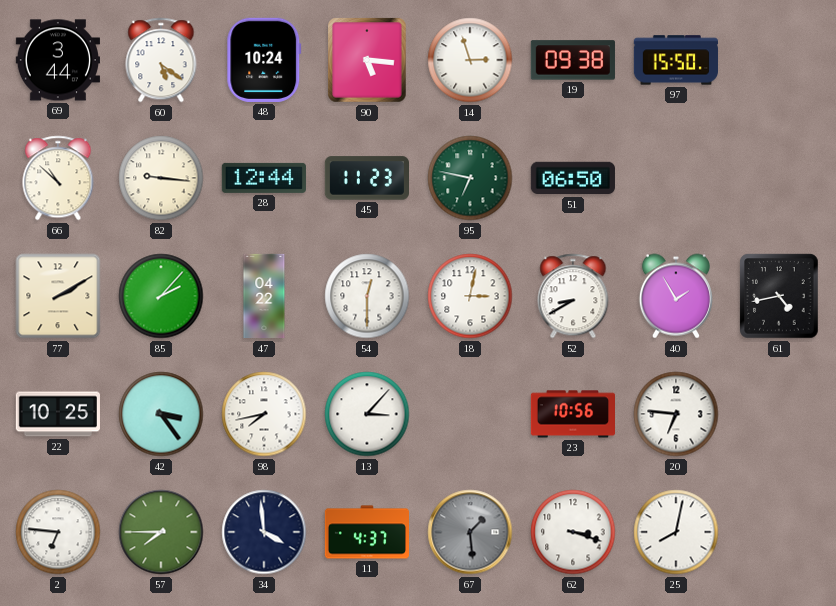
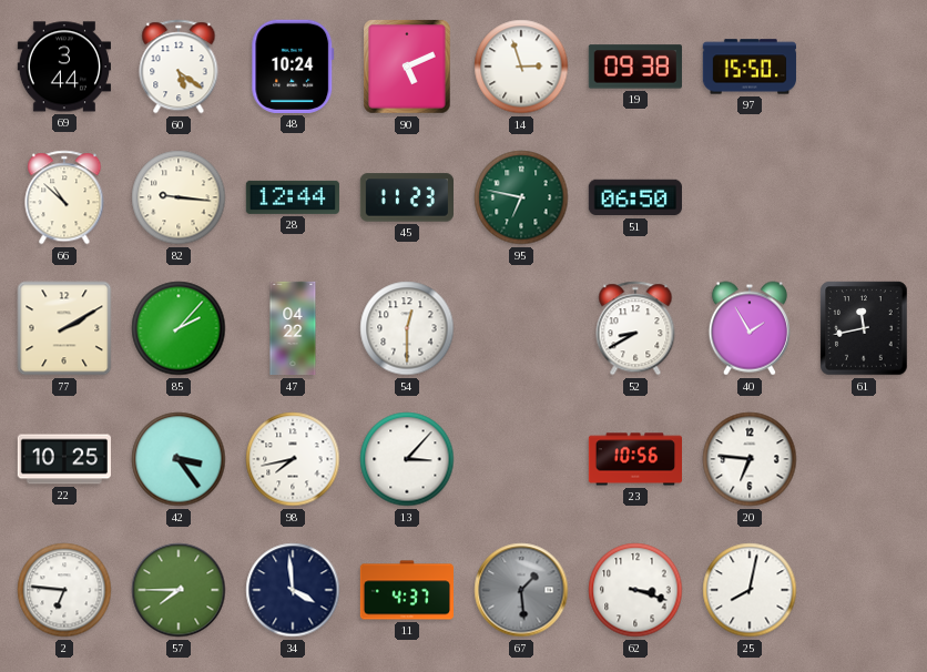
90: 5:16 -> 5:11
18: 3:02 -> none
61: 4:43 -> 11:43
